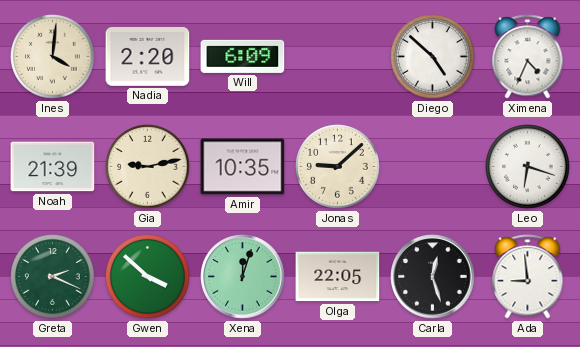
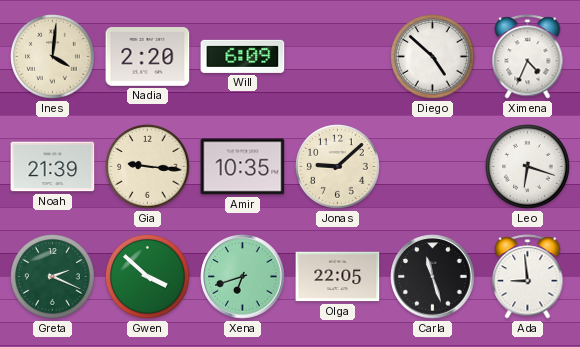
Gia: 9:13 -> 9:16
Xena: 12:03 -> 6:42
Carla: 12:27 -> 11:27
